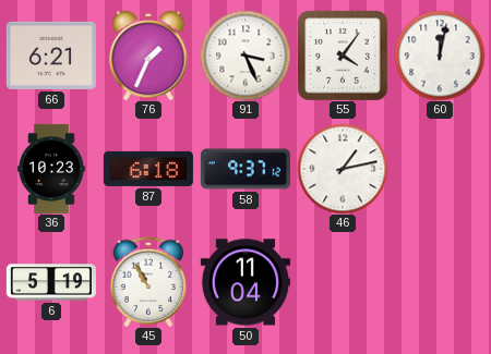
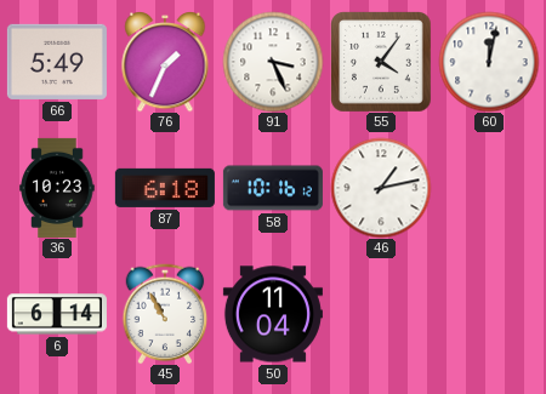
66: 6:21 -> 5:49
58: 9:37 -> 10:16
6: 5:19 -> 6:14
